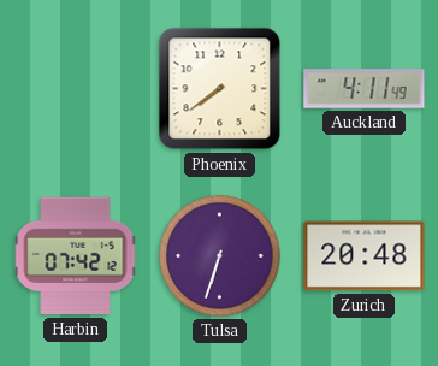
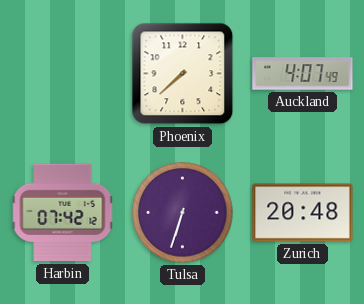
Phoenix: 7:39 -> 7:38
Auckland: 4:11 -> 4:07
